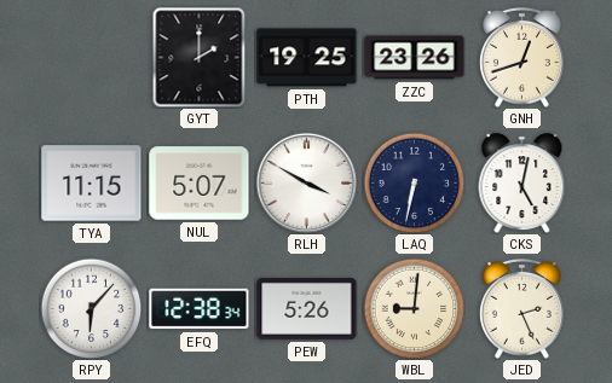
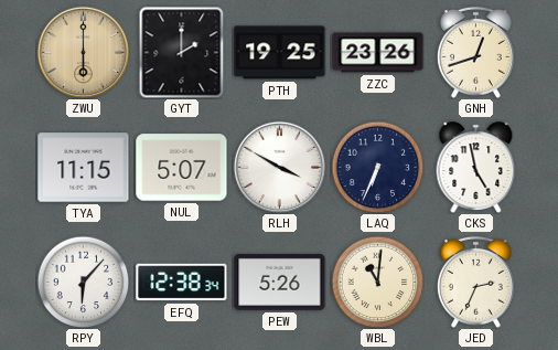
ZWU: none -> 6:00
LAQ: 6:32 -> 6:34
CKS: 5:02 -> 4:58
WBL: 9:01 -> 11:01
JED: 2:26 -> 2:34
